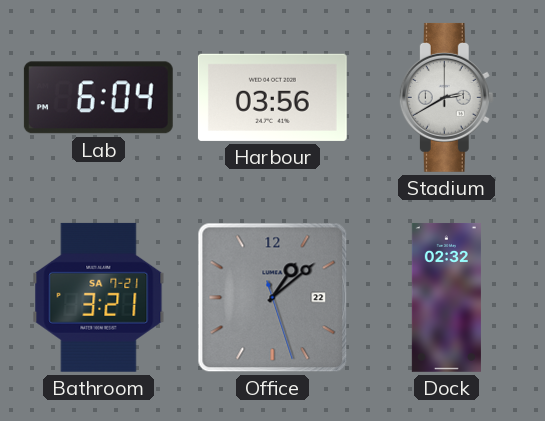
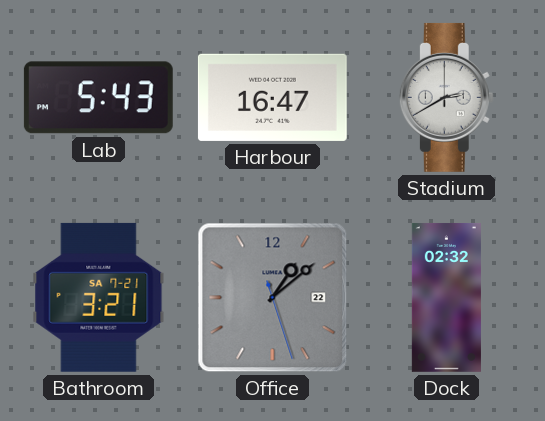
Lab: 6:04 -> 5:43
Harbour: 03:56 -> 16:47
